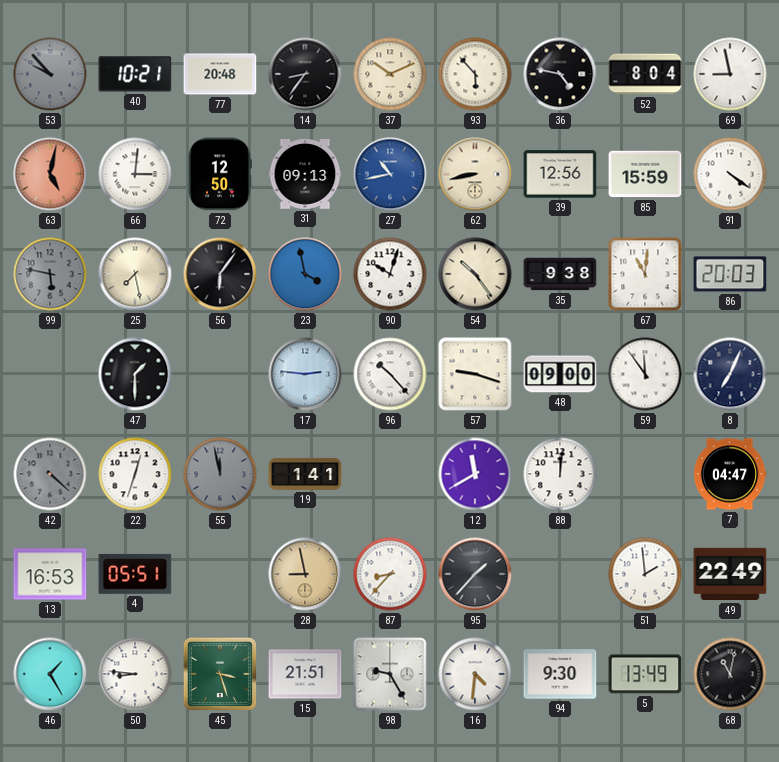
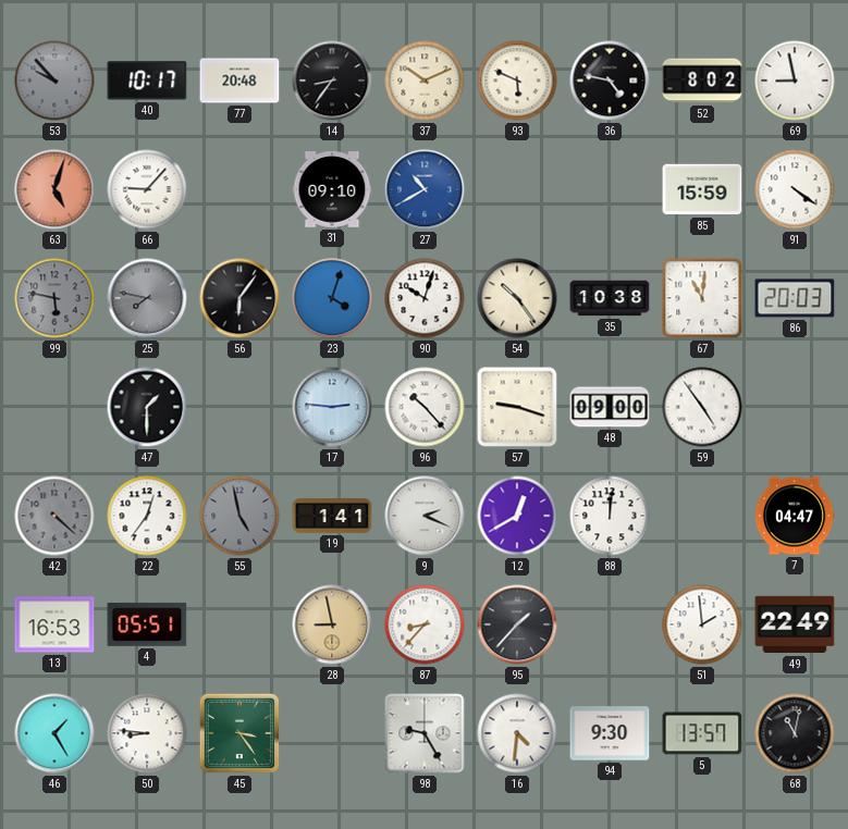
40: 10:21 -> 10:17
93: 5:53 -> 5:49
52: 8:04 -> 8:02
63: 5:02 -> 5:03
66: 3:01 -> 9:07
72: 12:50 -> none
31: 09:13 -> 09:10
27: 10:43 -> 10:40
62: 8:43 -> none
39: 12:56 -> none
25: 7:28 -> 7:47
25 dial: cream -> grey
23: 3:58 -> 4:03
35: 9:38 -> 10:38
59: 11:54 -> 4:54
8: 7:04 -> none
22: 12:33 -> 12:36
55: 11:58 -> 4:58
9: none -> 2:19
12: 11:40 -> 12:40
45: 3:27 -> 3:24
15: 21:51 -> none
5: 13:49 -> 13:57
